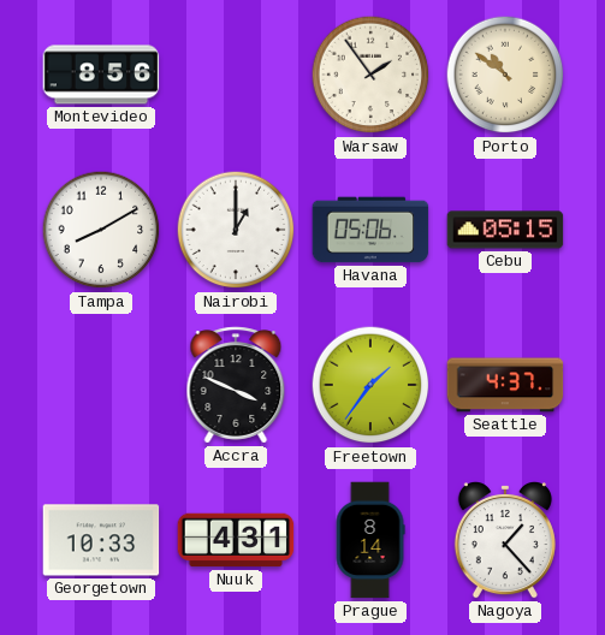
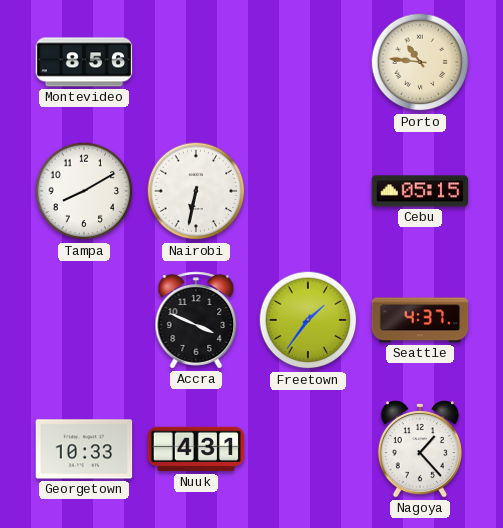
Warsaw: 1:54 -> none
Porto: 10:51 -> 10:46
Nairobi: 1:00 -> 6:32
Havana: 05:06 -> none
Prague: 8:14 -> none
